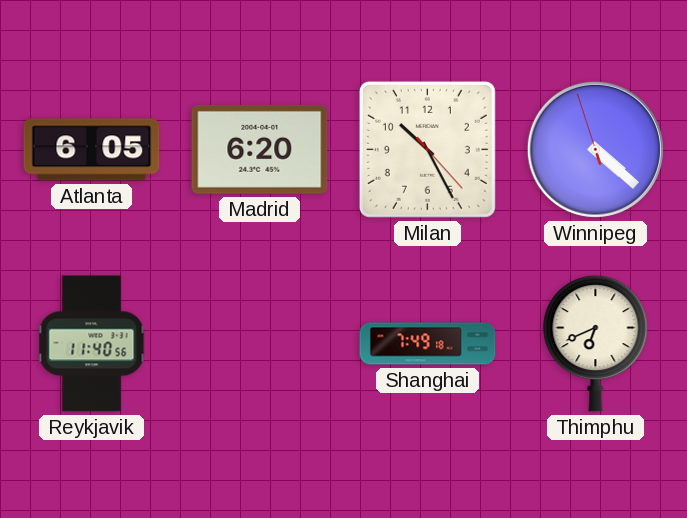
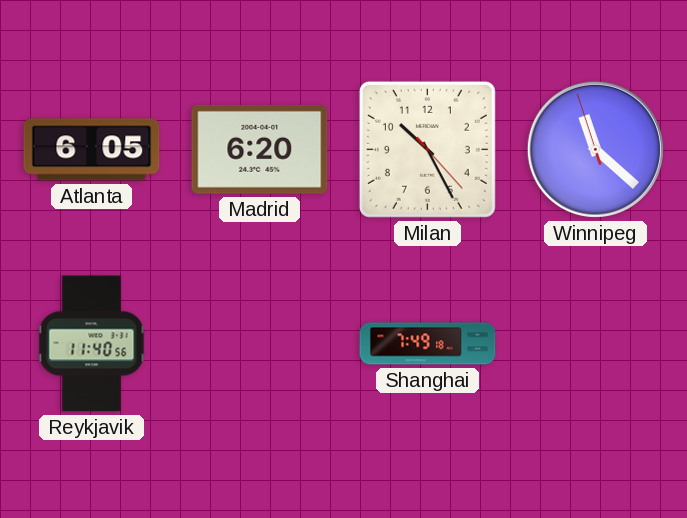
Winnipeg: 4:21 -> 11:21
Thimphu: 6:41 -> none
